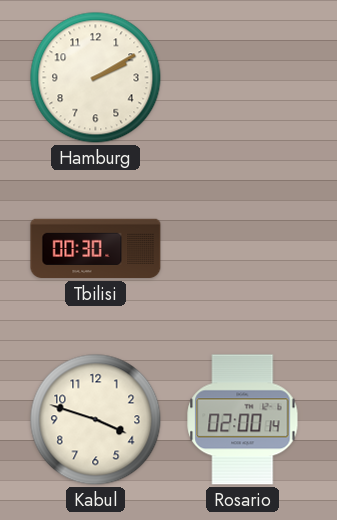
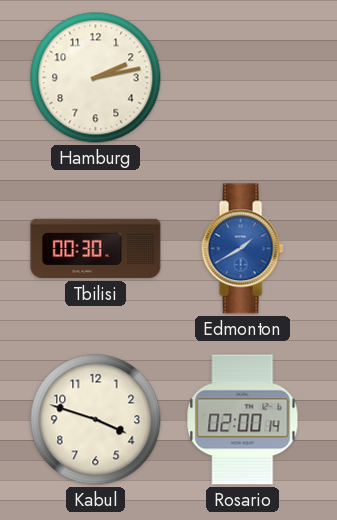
Hamburg: 2:10 -> 2:13
Edmonton: none -> 1:40
